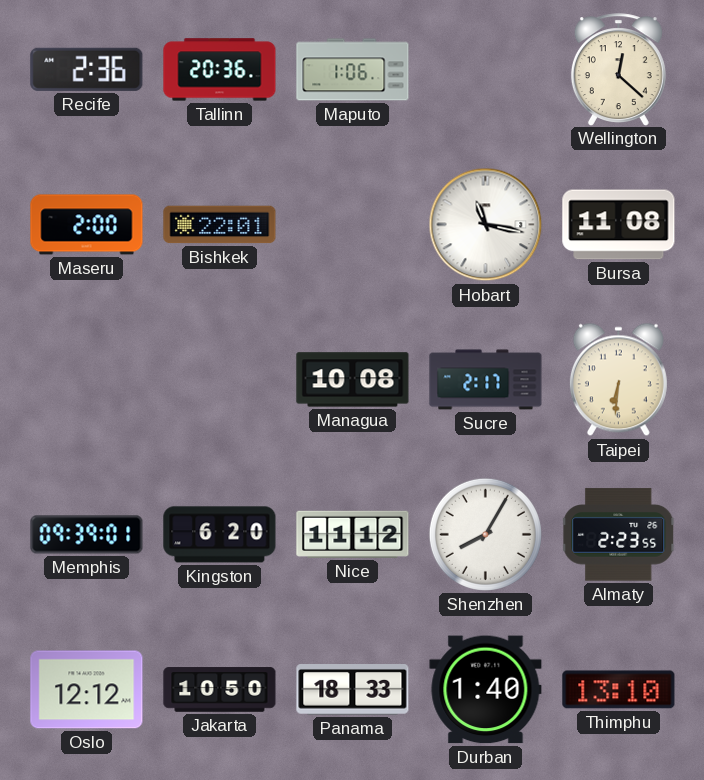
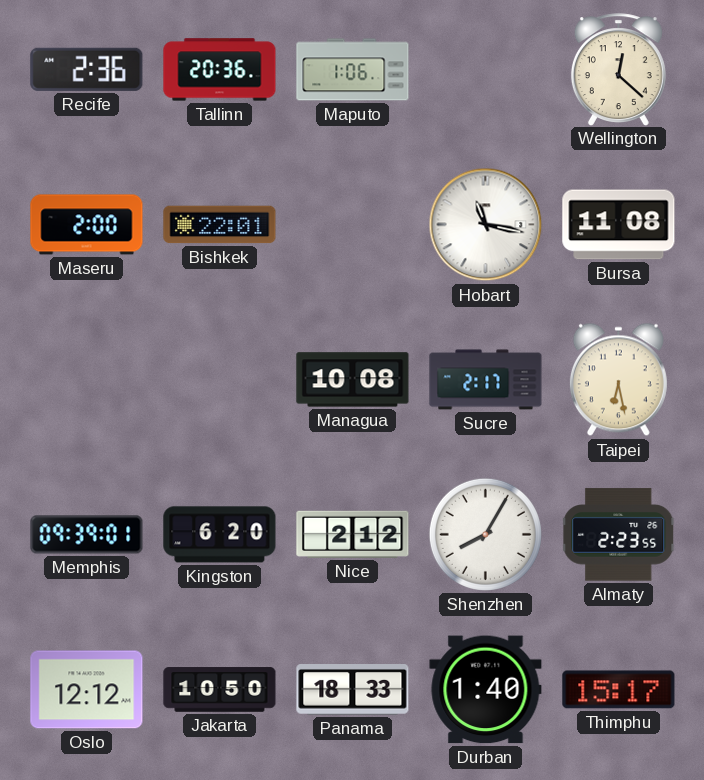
Taipei: 6:31 -> 6:28
Nice: 11:12 -> 2:12
Thimphu: 13:10 -> 15:17
